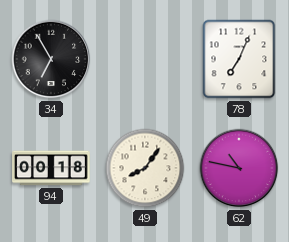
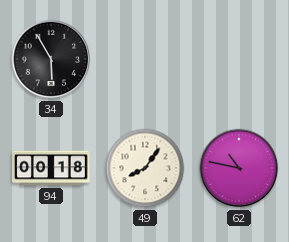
34: 6:55 -> 5:55
78: 7:04 -> none
